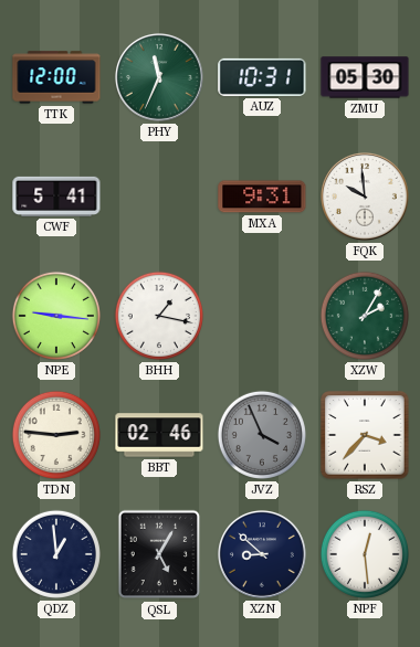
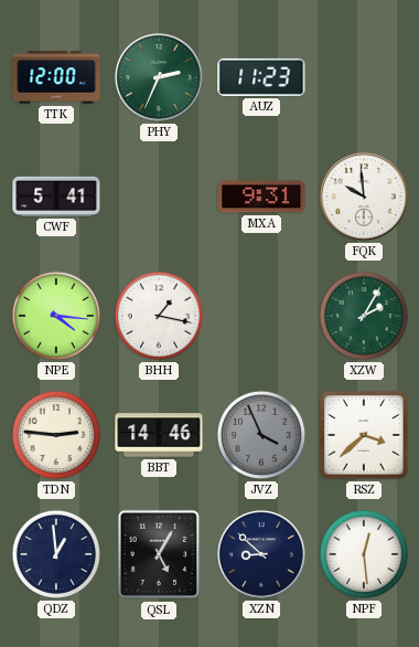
PHY: 11:34 -> 2:34
AUZ: 10:31 -> 11:23
ZMU: 05:30 -> none
NPE: 9:16 -> 4:16
BBT: 02:46 -> 14:46
RSZ: 3:37 -> 3:38
